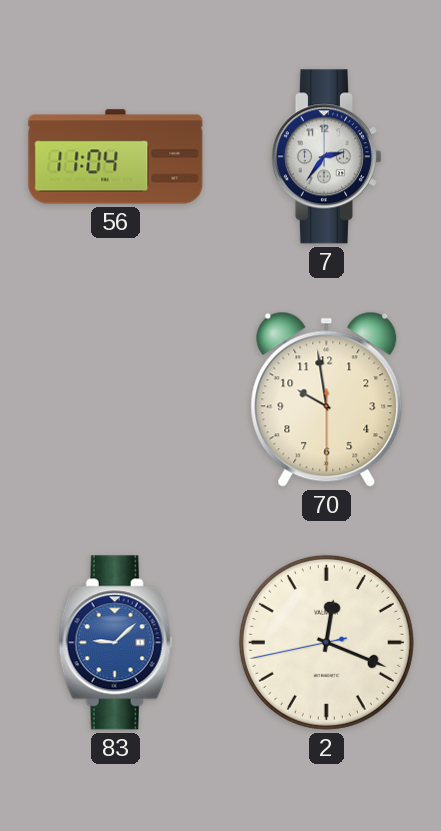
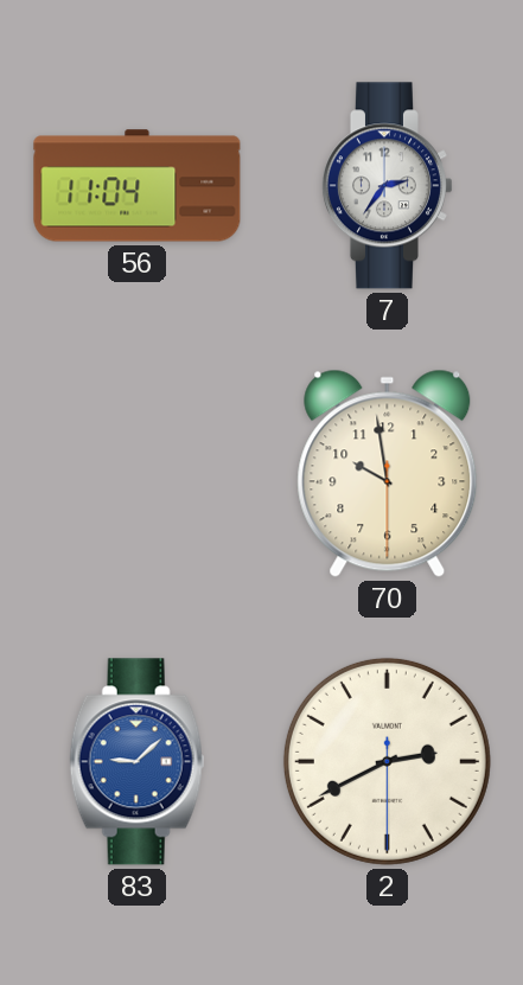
2: 12:18 -> 2:40
